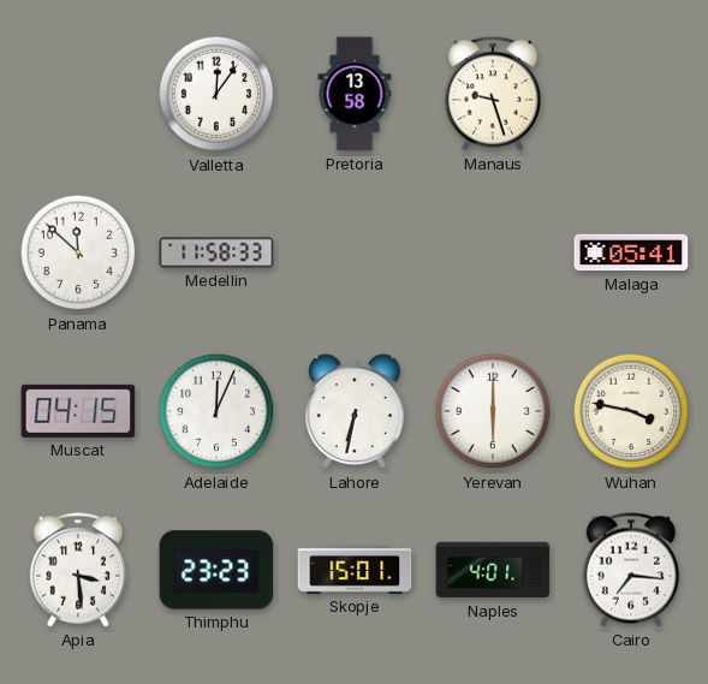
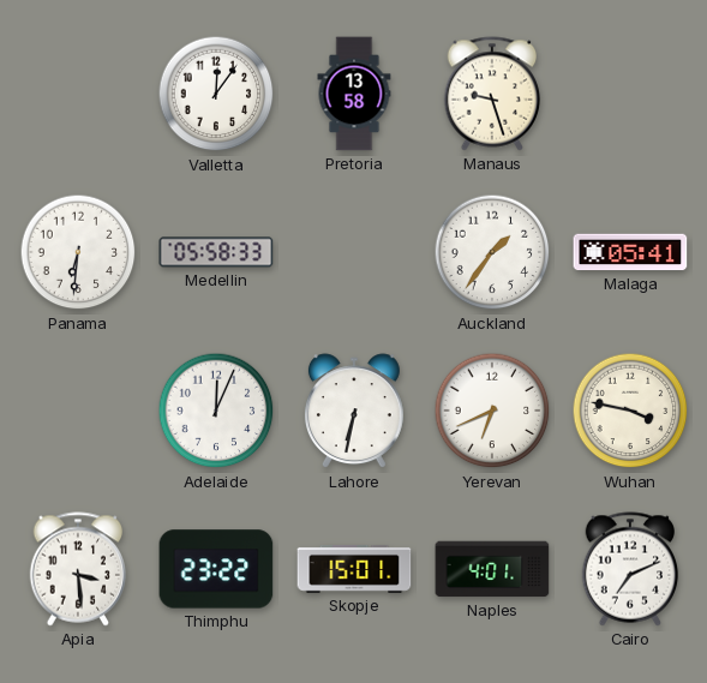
Panama: 11:52 -> 6:31
Medellin: 11:58 -> 05:58
Auckland: none -> 1:36
Muscat: 04:15 -> none
Yerevan: 6:00 -> 6:41
Thimphu: 23:23 -> 23:22
Cairo: 7:16 -> 7:11
